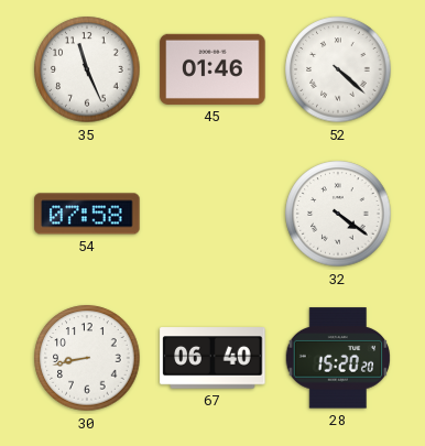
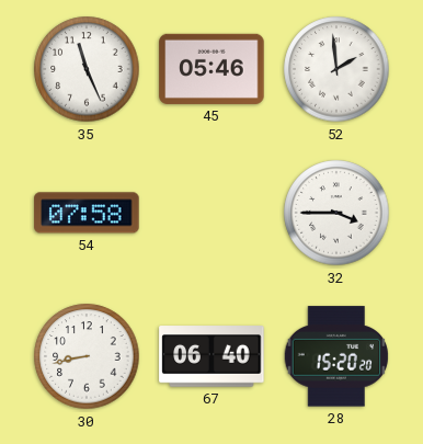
45: 01:46 -> 05:46
52: 4:22 -> 1:59
32: 4:21 -> 3:45
